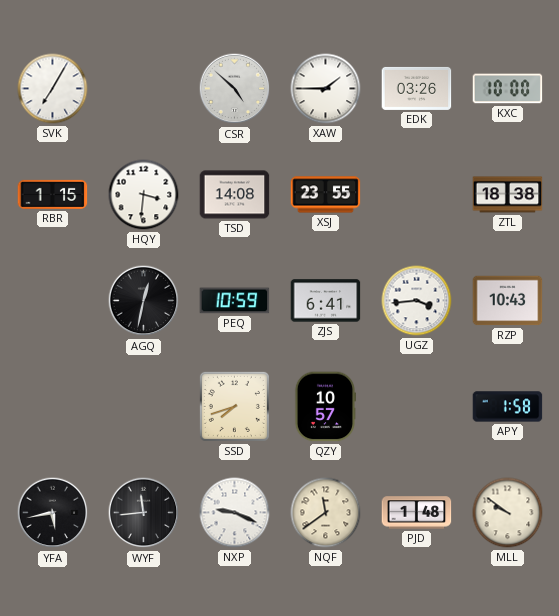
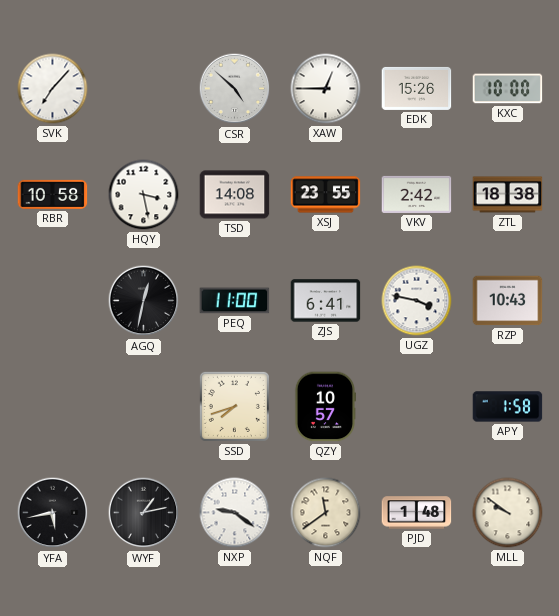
SVK: 7:05 -> 7:07
XAW: 1:45 -> 12:45
EDK: 03:26 -> 15:26
RBR: 1:15 -> 10:58
HQY: 3:31 -> 3:28
VKV: none -> 2:42
PEQ: 10:59 -> 11:00
UGZ: 3:44 -> 3:47
WYF: 11:44 -> 1:13
NXP: 9:19 -> 9:21
